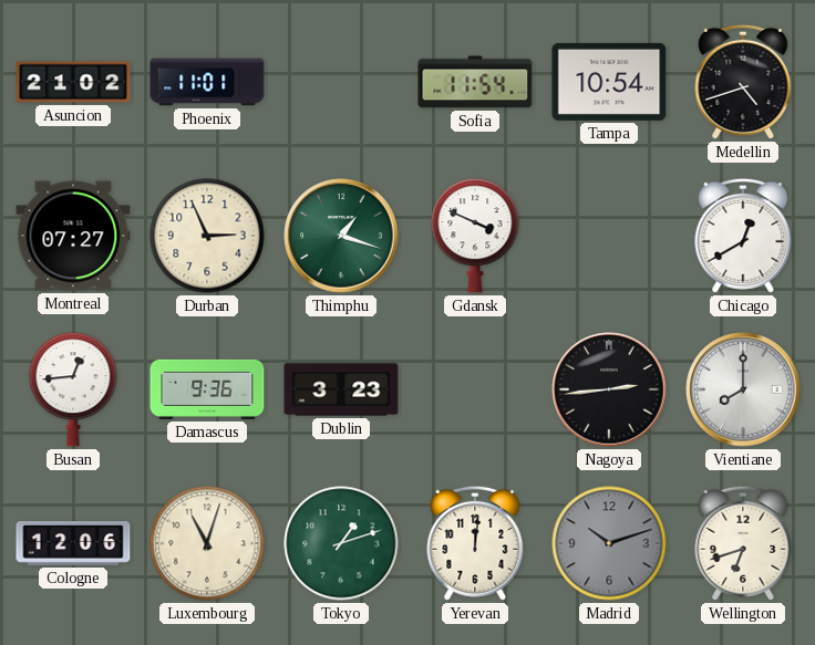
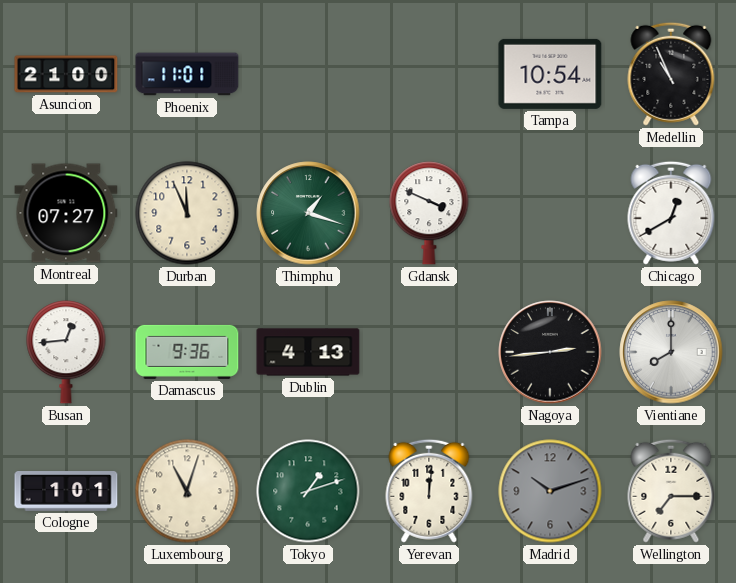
Asuncion: 21:02 -> 21:00
Sofia: 11:54 -> none
Medellin: 4:42 -> 10:56
Durban: 2:56 -> 11:56
Dublin: 3:23 -> 4:13
Cologne: 12:06 -> 1:01
Wellington: 6:42 -> 7:15
